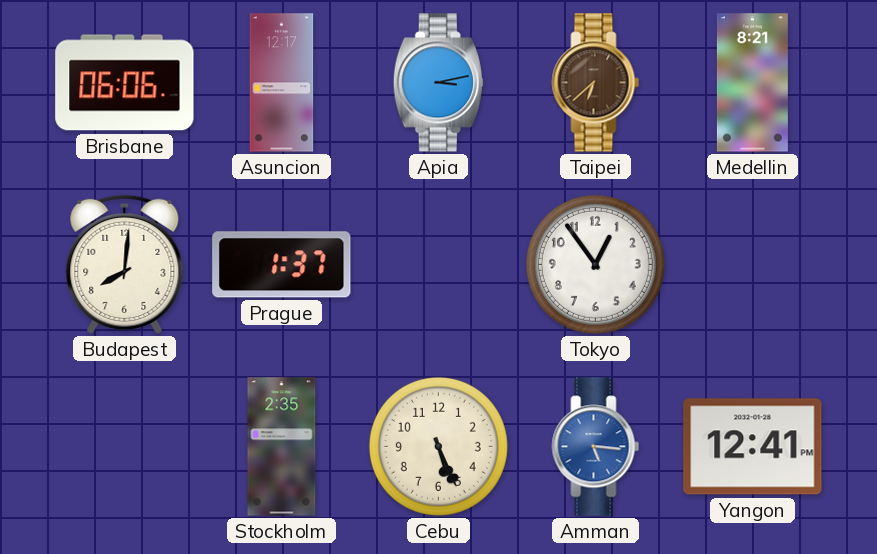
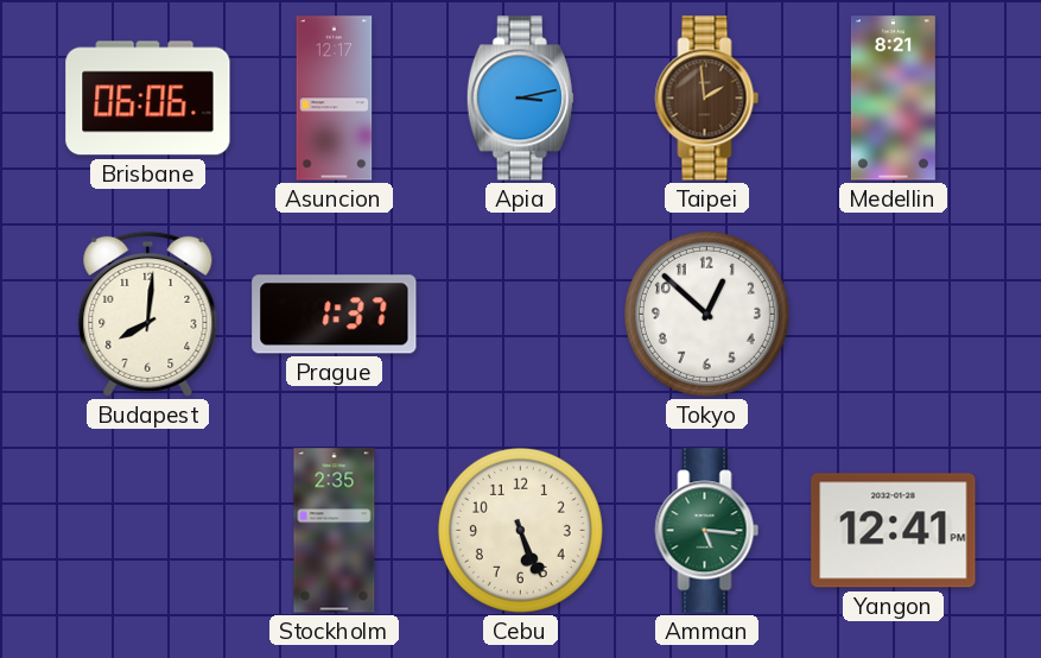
Taipei: 6:38 -> 1:59
Tokyo: 12:54 -> 12:52
Amman dial: blue -> green
